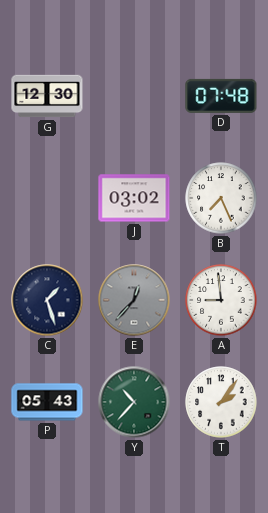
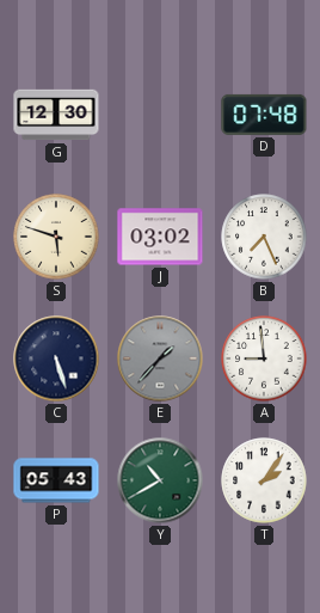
S: none -> 5:48
C: 1:27 -> 5:27
E: 12:37 -> 1:37
Y: 10:37 -> 10:40
